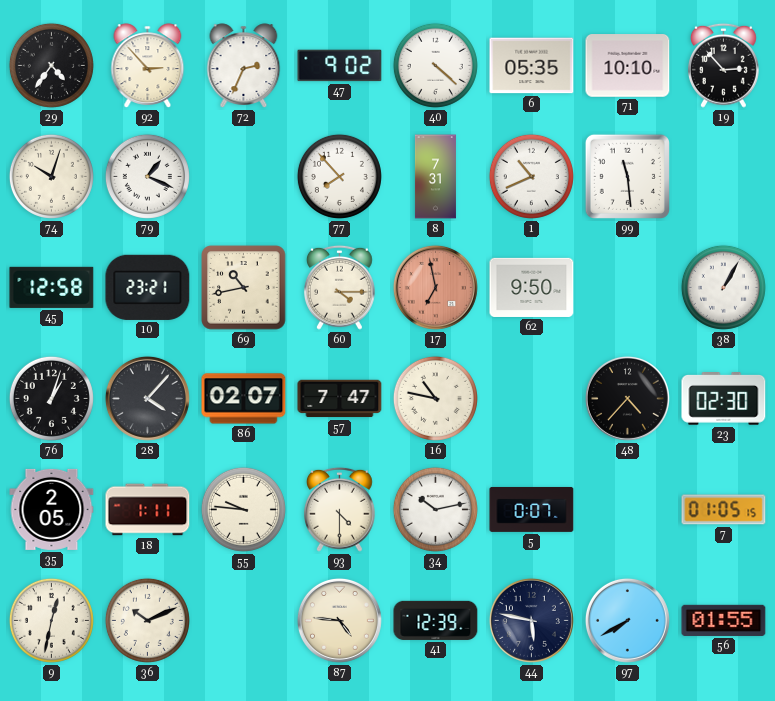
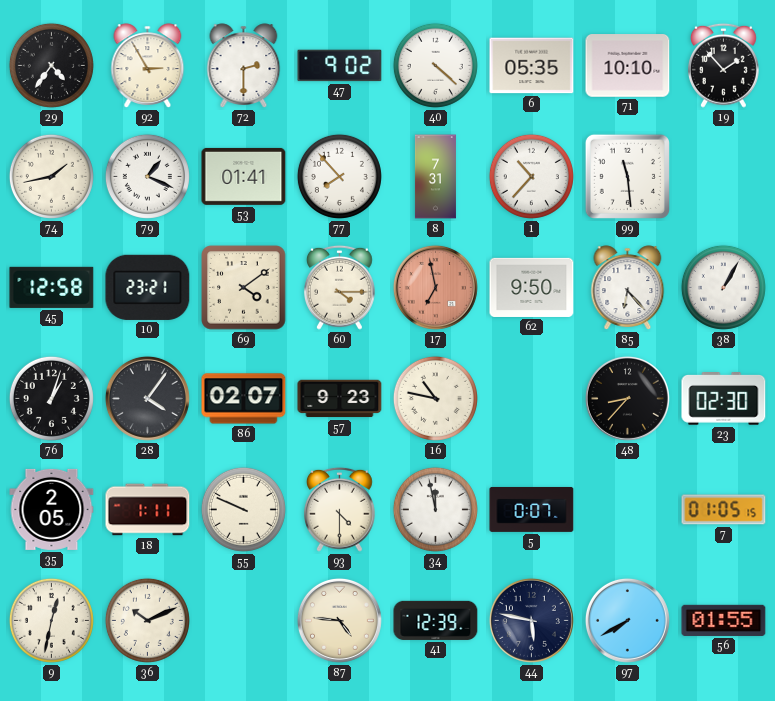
92: 2:53 -> 2:55
72: 2:34 -> 2:30
19: 2:53 -> 1:53
74: 10:03 -> 1:43
53: none -> 01:41
1: 10:41 -> 10:37
69: 10:43 -> 4:09
85: none -> 6:23
28: 4:07 -> 4:06
57: 7:47 -> 9:23
48: 4:37 -> 8:37
55: 9:46 -> 9:49
34: 10:13 -> 11:58
